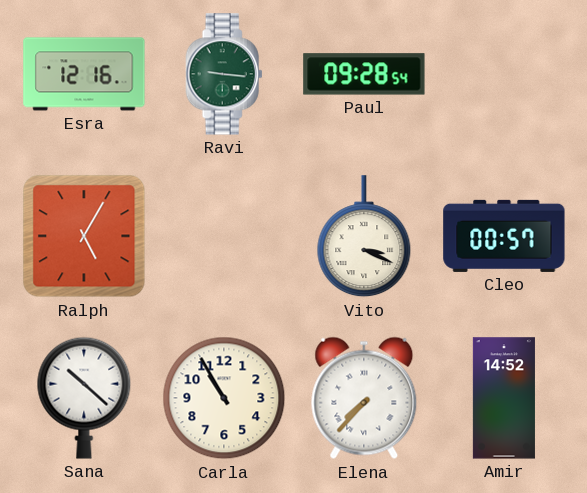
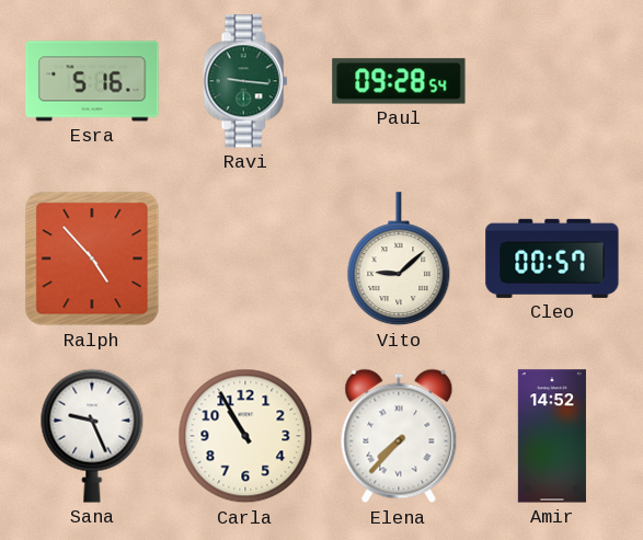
Esra: 12:16 -> 5:16
Ralph: 5:05 -> 4:53
Vito: 3:19 -> 9:08
Sana: 10:22 -> 9:26
